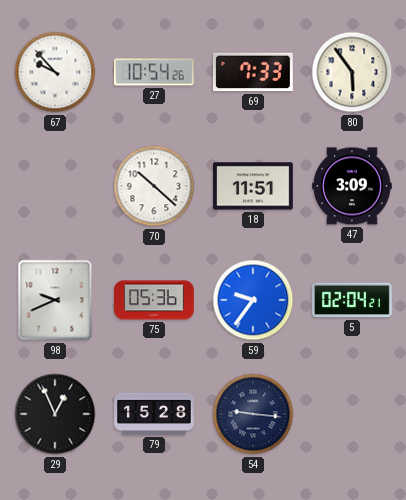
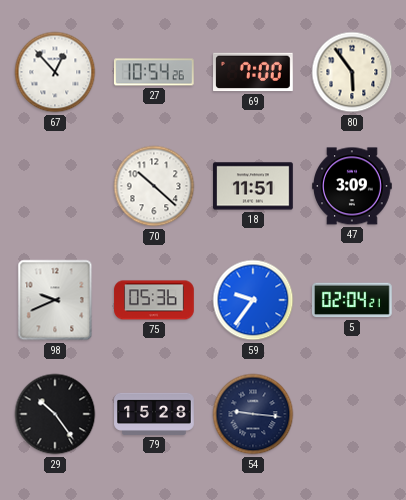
67: 9:53 -> 12:53
69: 7:33 -> 7:00
29: 12:56 -> 10:24
